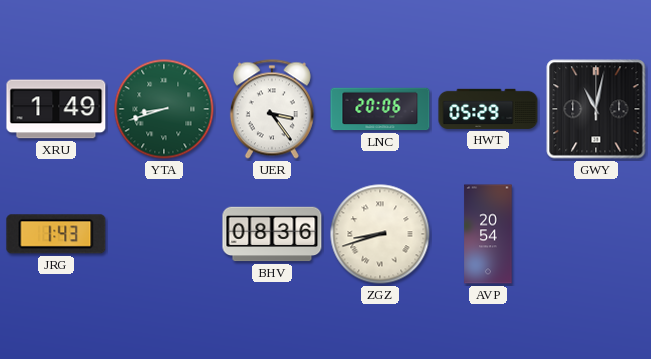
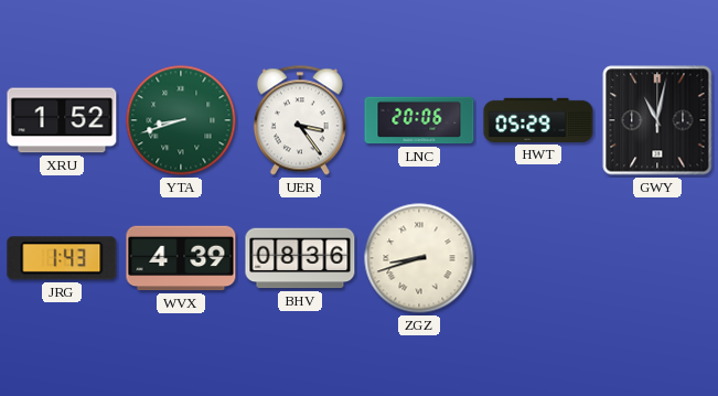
XRU: 1:49 -> 1:52
WVX: none -> 4:39
AVP: 20:54 -> none
